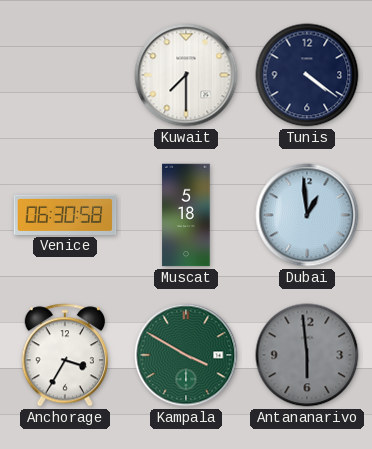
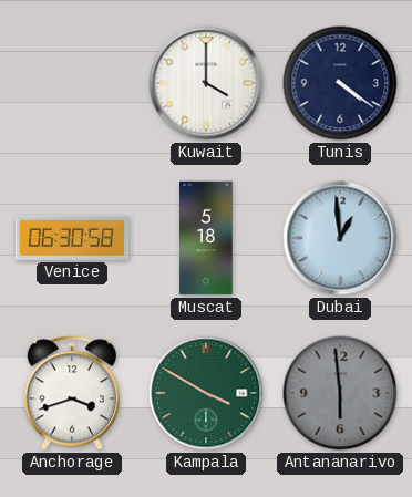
Kuwait: 7:30 -> 4:00
Anchorage: 3:35 -> 3:42
